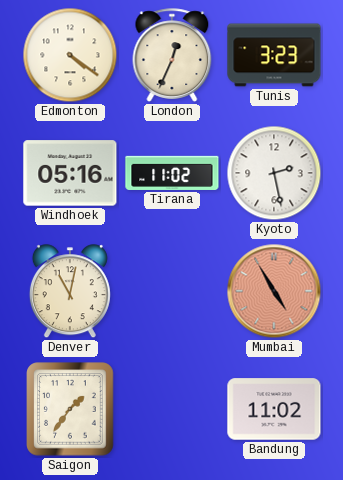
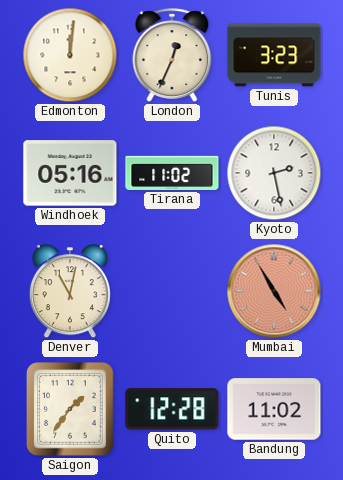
Edmonton: 4:21 -> 12:01
Quito: none -> 12:28
